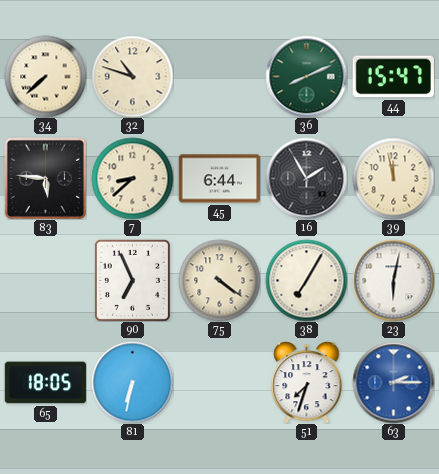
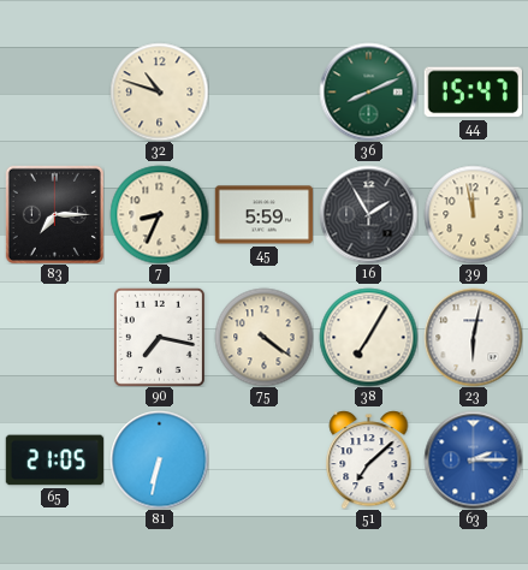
34: 7:38 -> none
83: 5:46 -> 7:15
7: 8:38 -> 8:34
45: 6:44 -> 5:59
90: 6:56 -> 7:17
65: 18:05 -> 21:05
51: 7:33 -> 7:08
